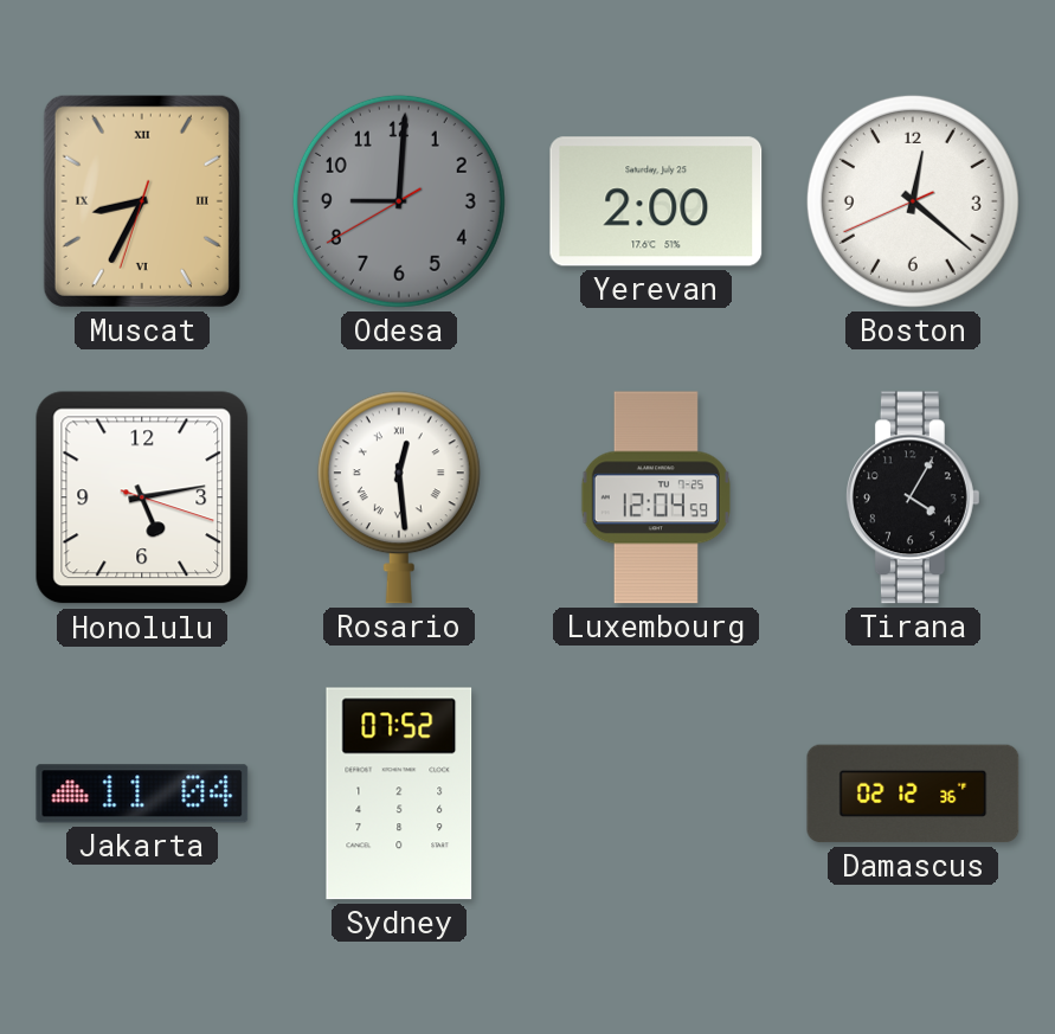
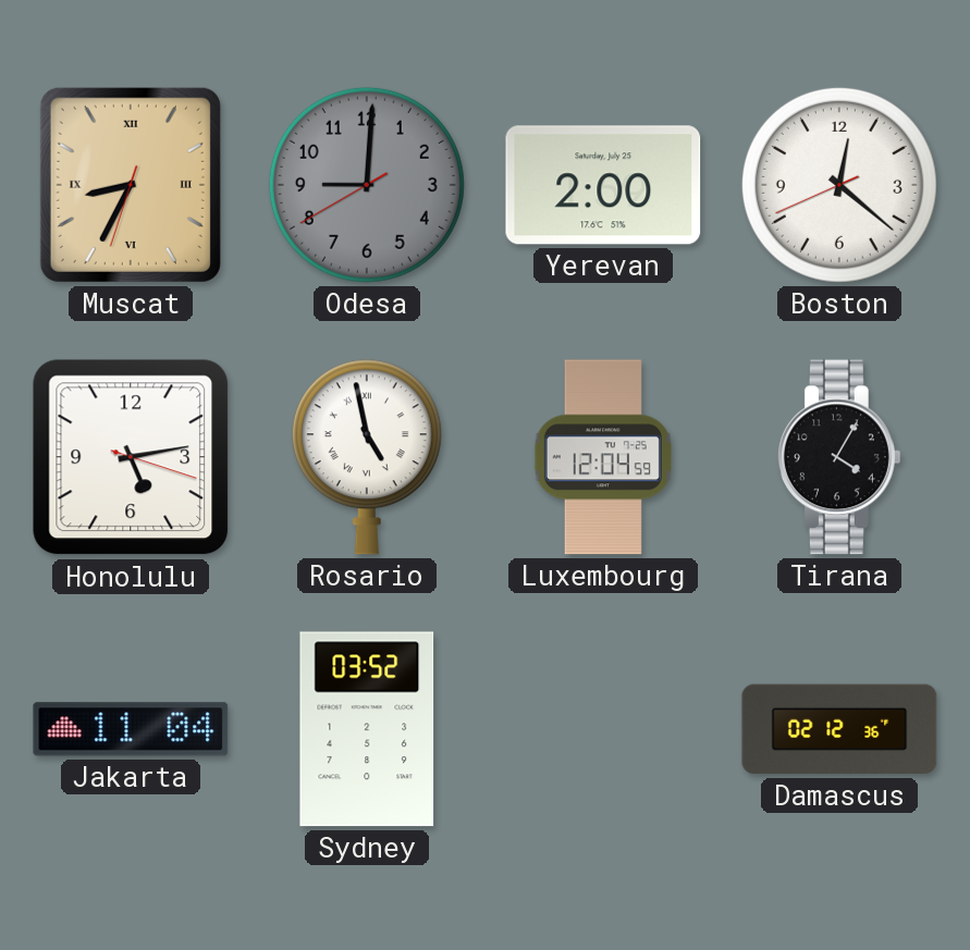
Rosario: 12:29 -> 4:58
Sydney: 07:52 -> 03:52
